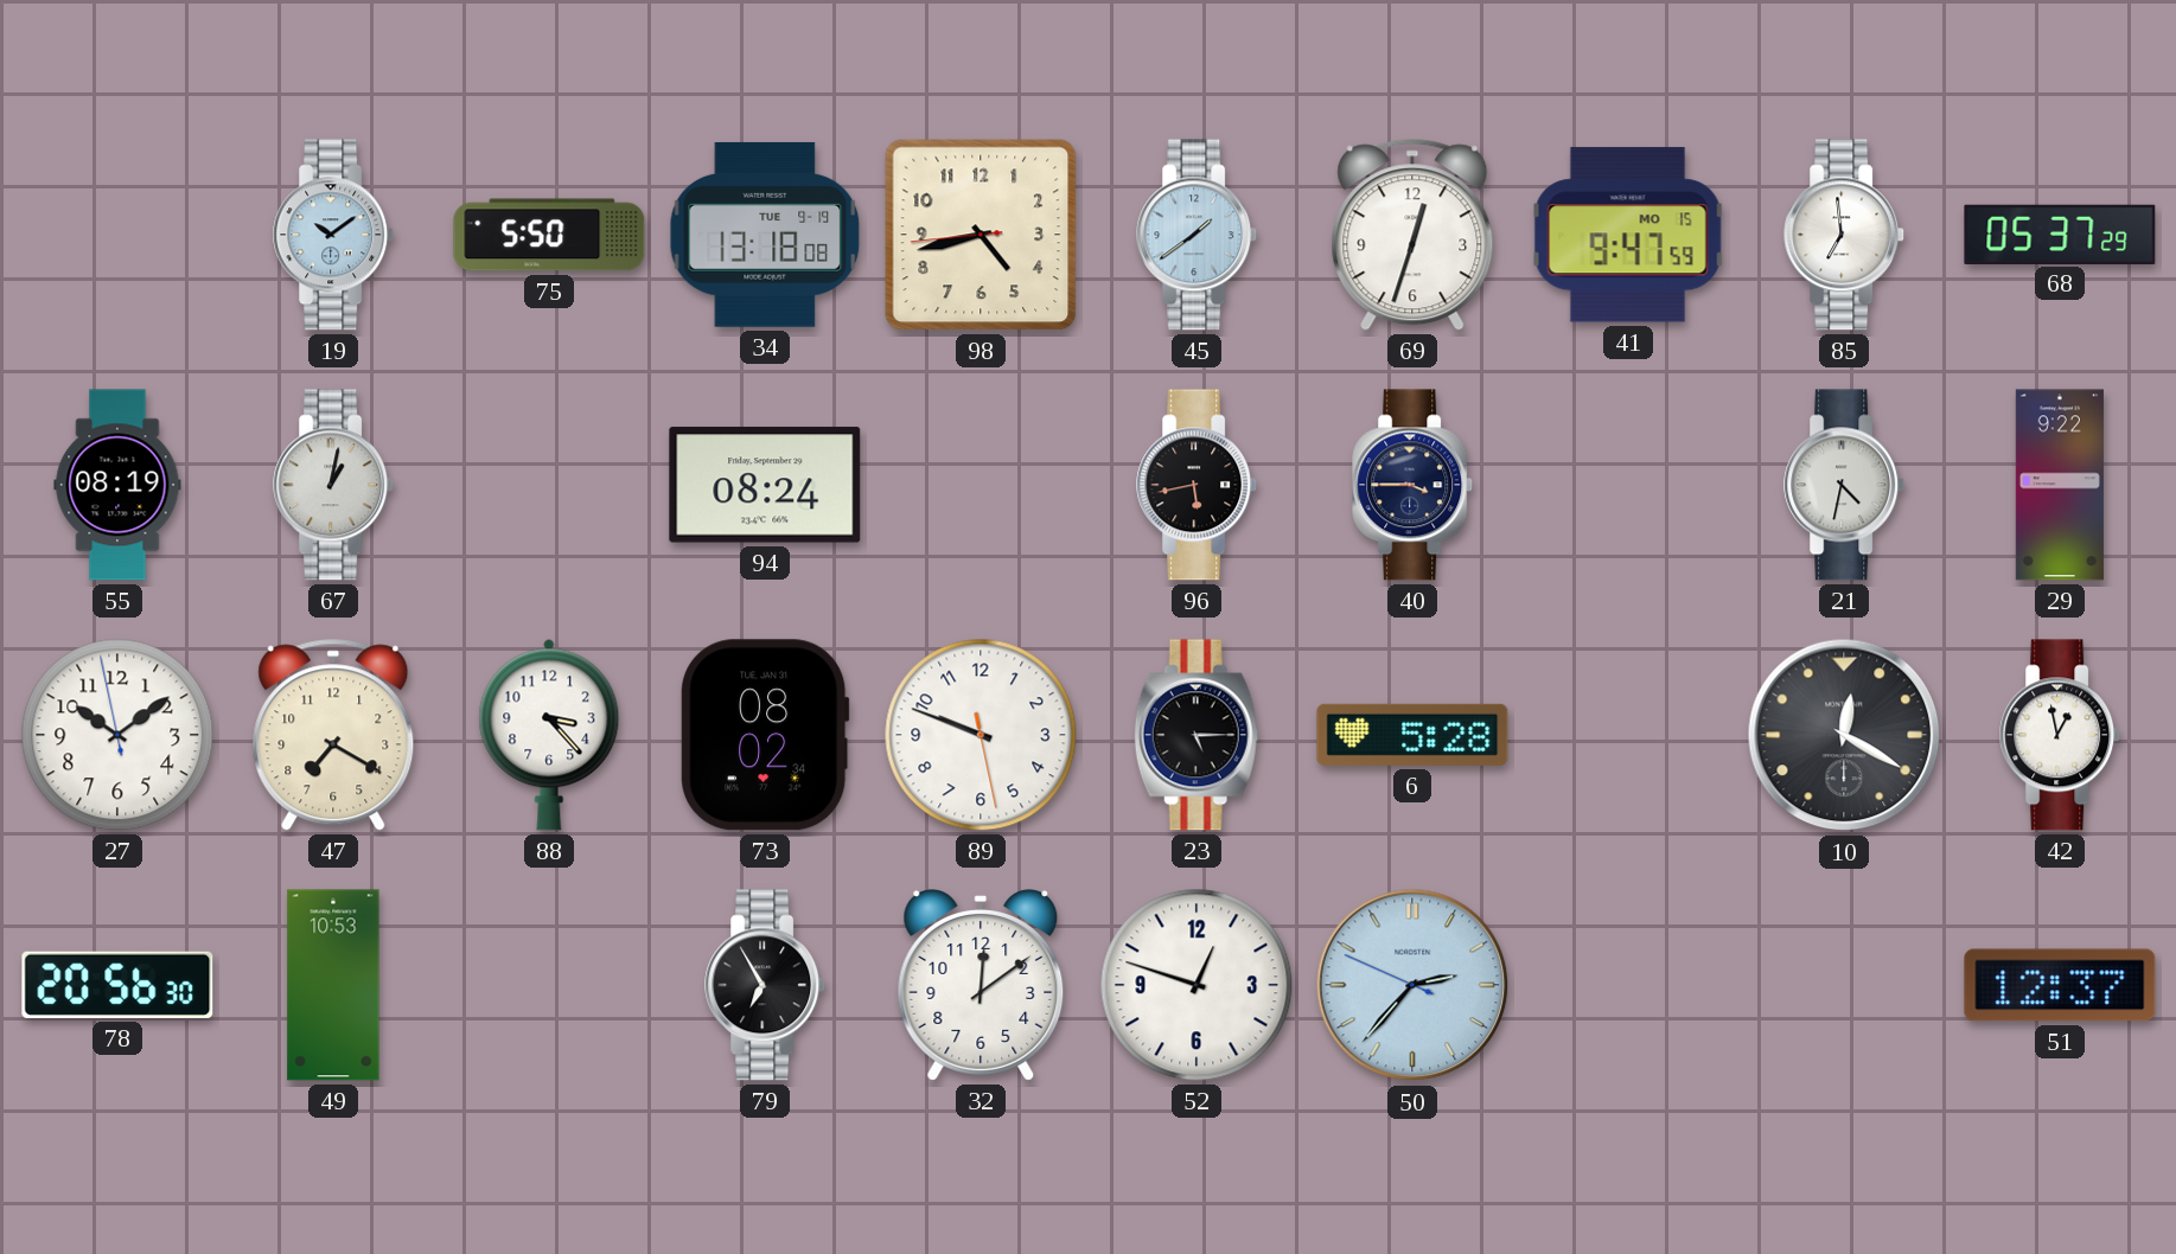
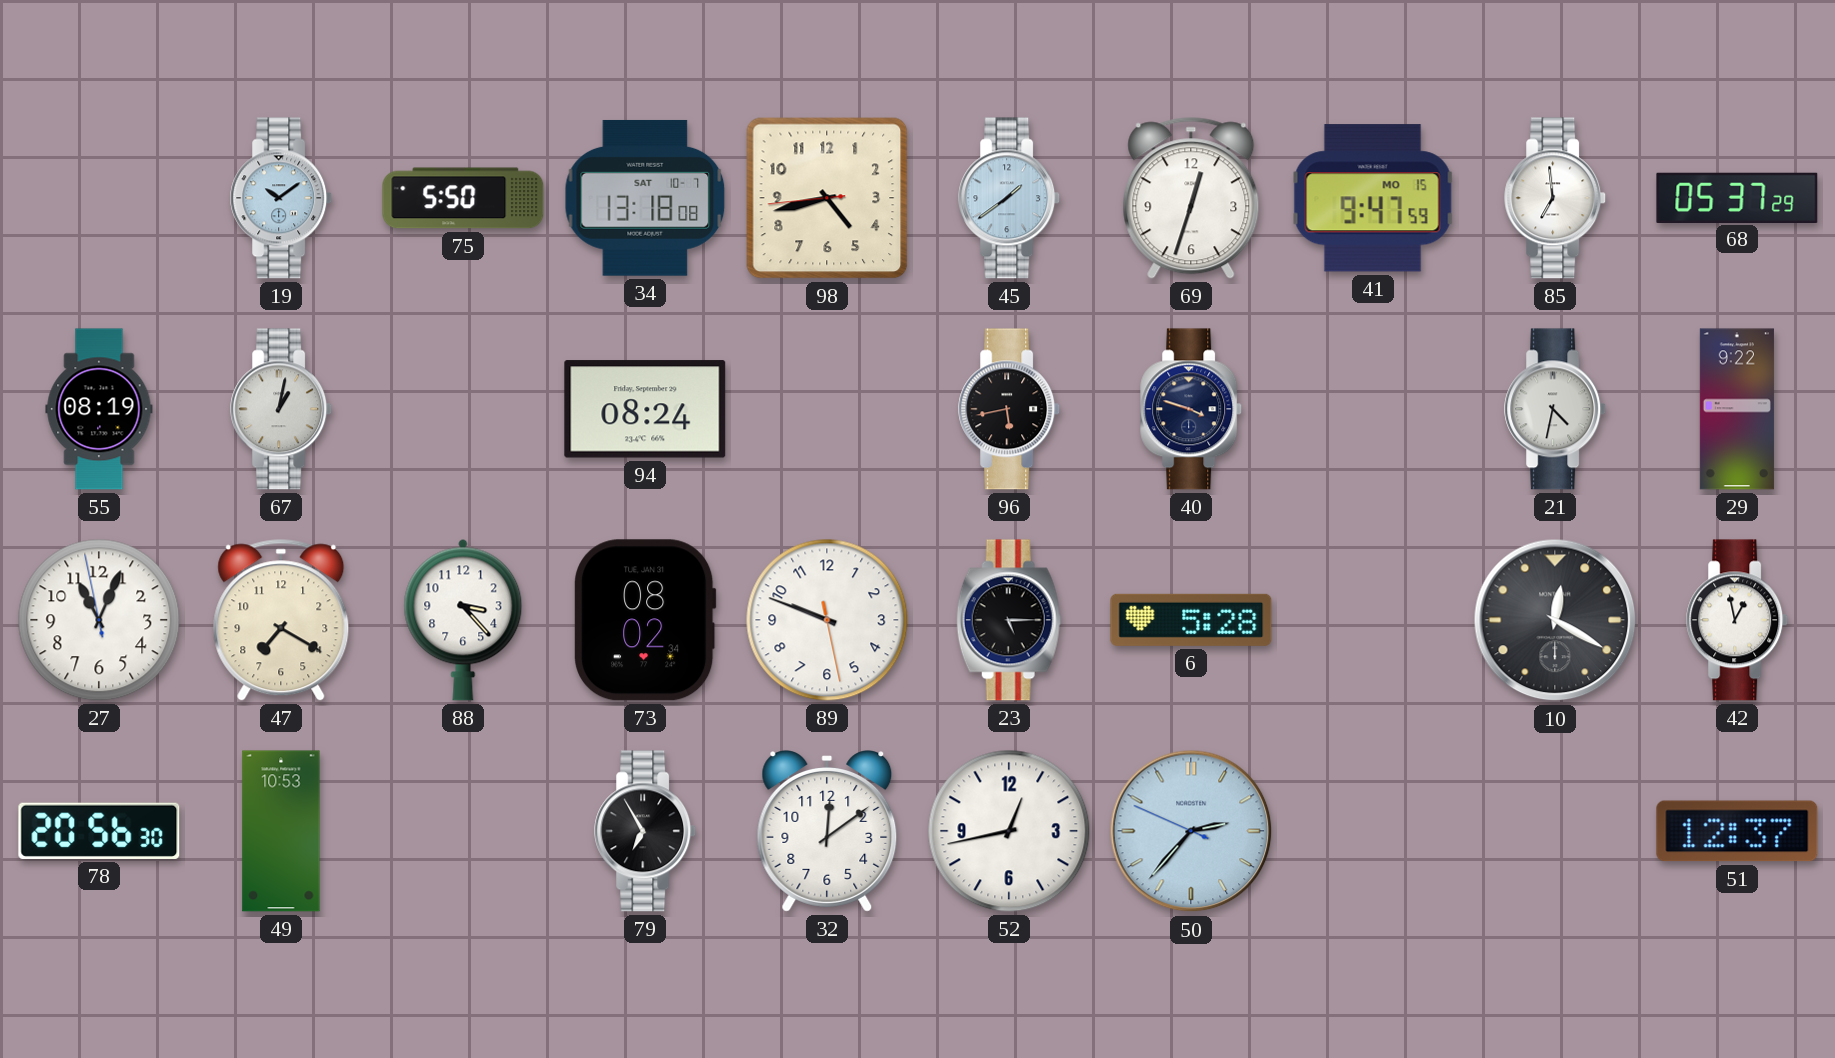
34 date: TUE 9-19 -> SAT 10-7
40: 3:45 -> 3:48
27: 10:08 -> 11:03
52: 12:48 -> 12:43
